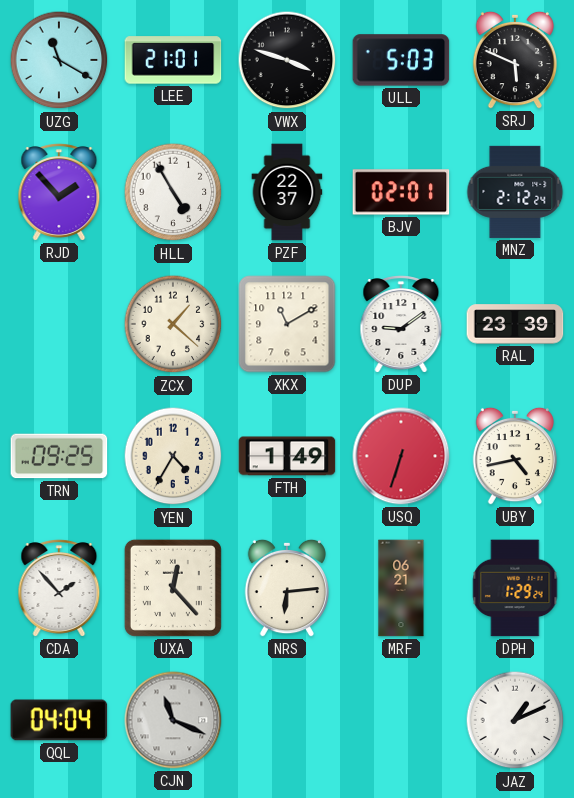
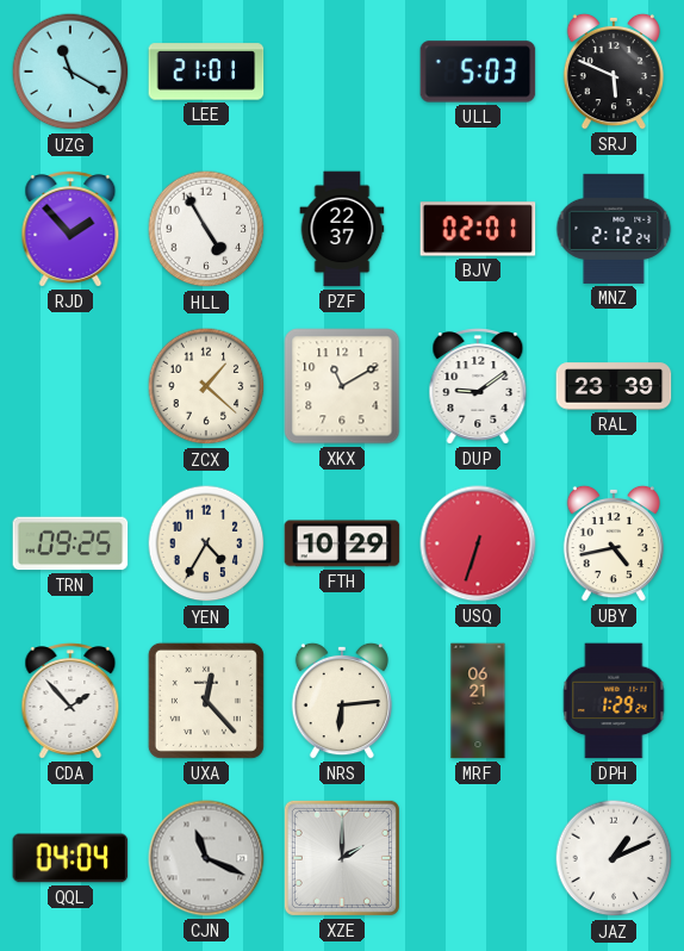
VWX: 3:48 -> none
FTH: 1:49 -> 10:29
XZE: none -> 2:00
